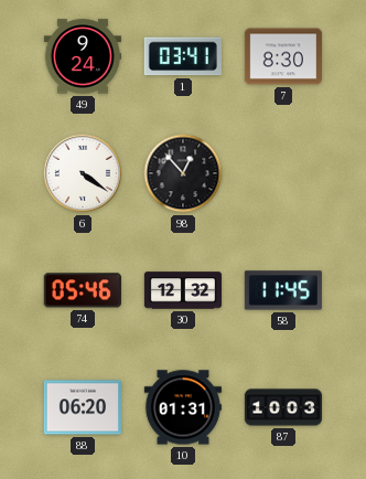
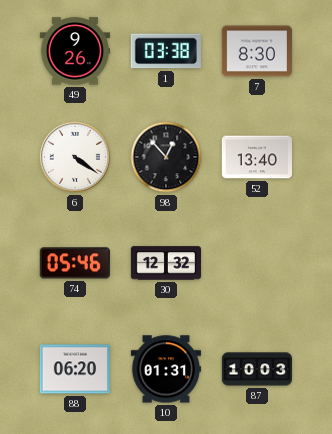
49: 9:24 -> 9:26
1: 03:41 -> 03:38
52: none -> 13:40
58: 11:45 -> none
